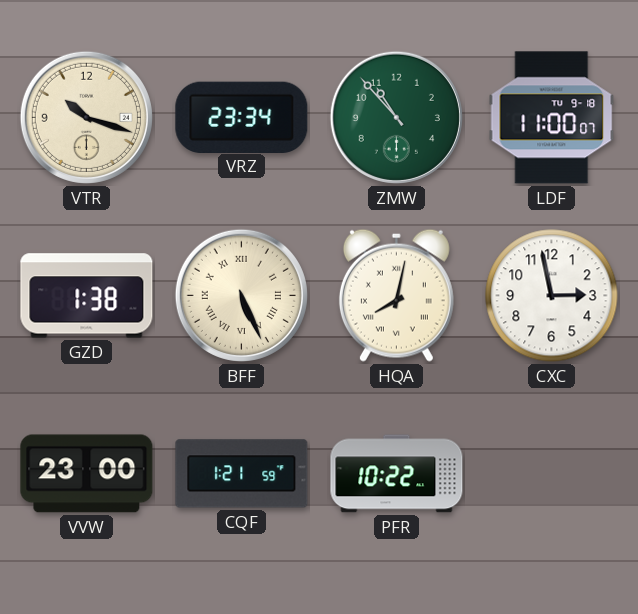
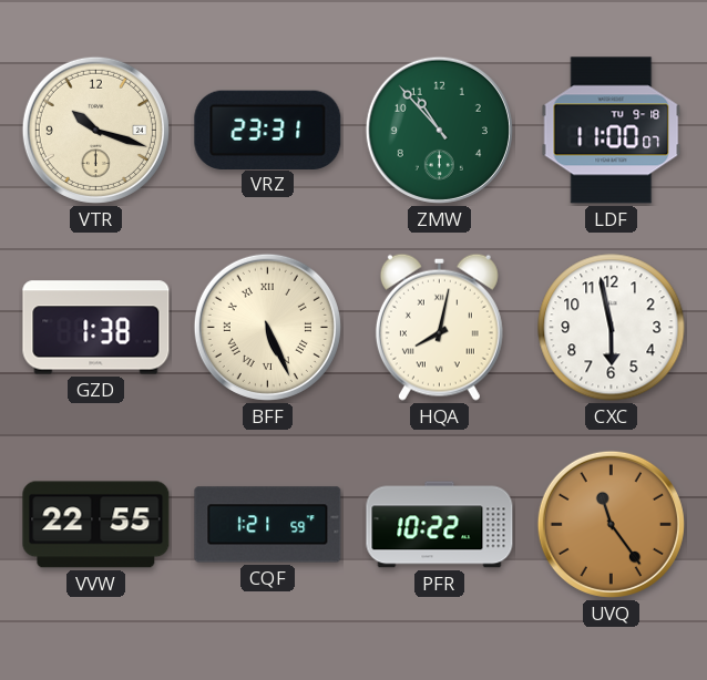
VRZ: 23:34 -> 23:31
CXC: 2:58 -> 5:58
VVW: 23:00 -> 22:55
UVQ: none -> 11:24
